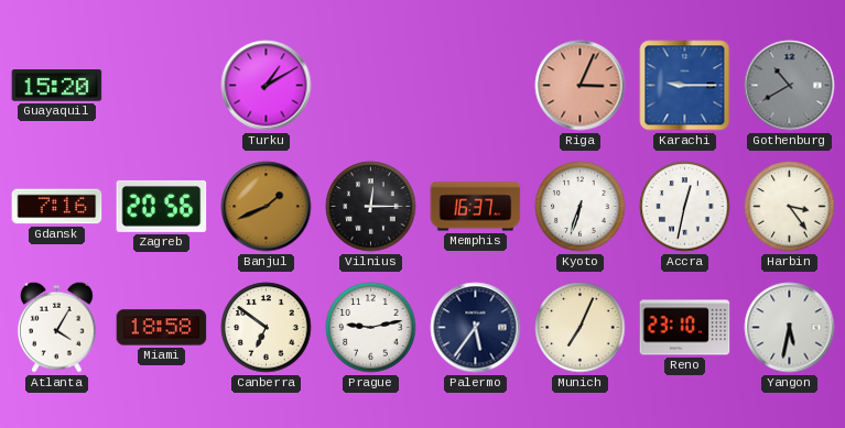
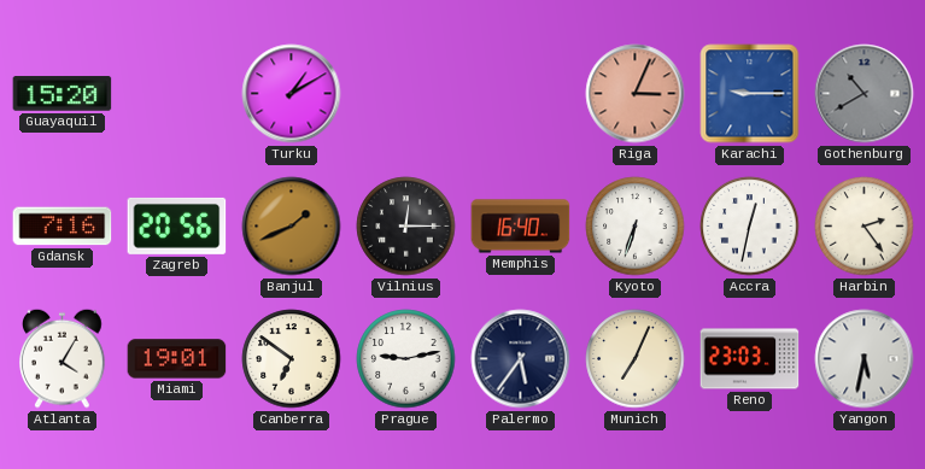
Memphis: 16:37 -> 16:40
Harbin: 3:24 -> 2:24
Miami: 18:58 -> 19:01
Reno: 23:10 -> 23:03
